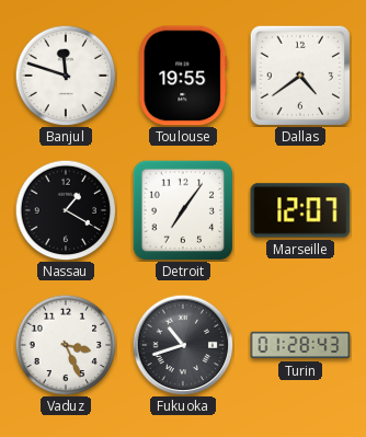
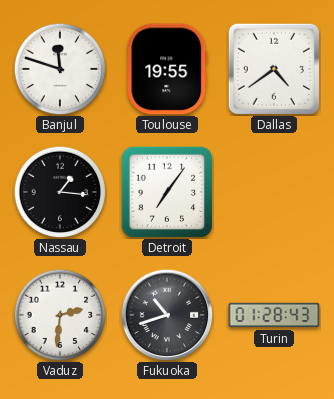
Nassau: 1:20 -> 1:16
Marseille: 12:07 -> none
Vaduz: 3:26 -> 2:31
